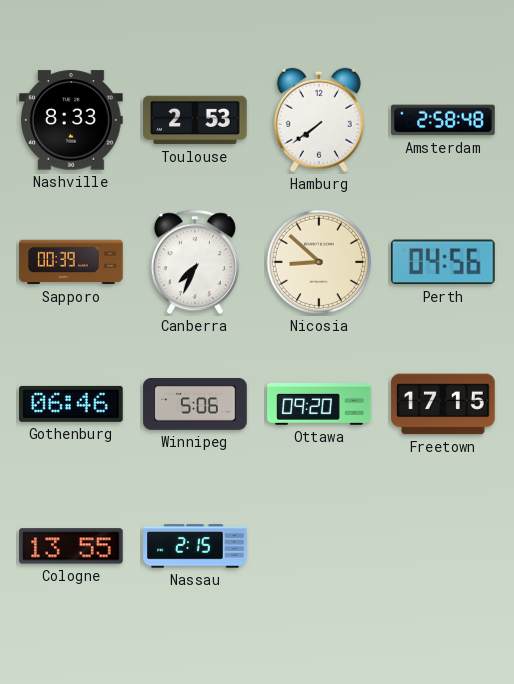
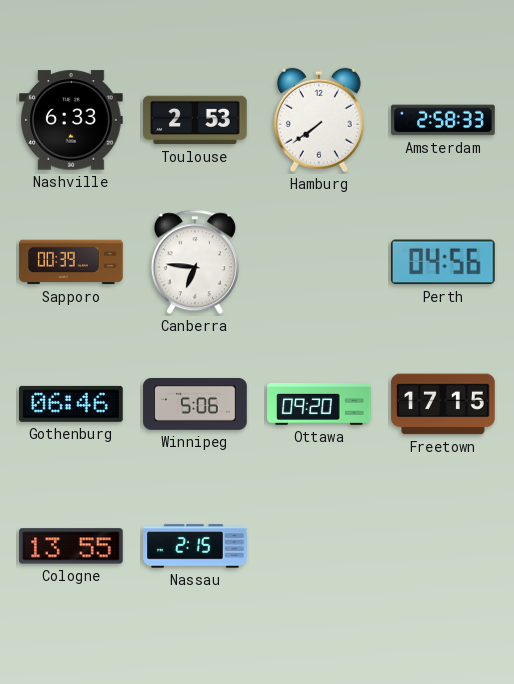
Nashville: 8:33 -> 6:33
Amsterdam: 2:58:48 -> 2:58:33
Canberra: 7:34 -> 6:46
Nicosia: 8:52 -> none
